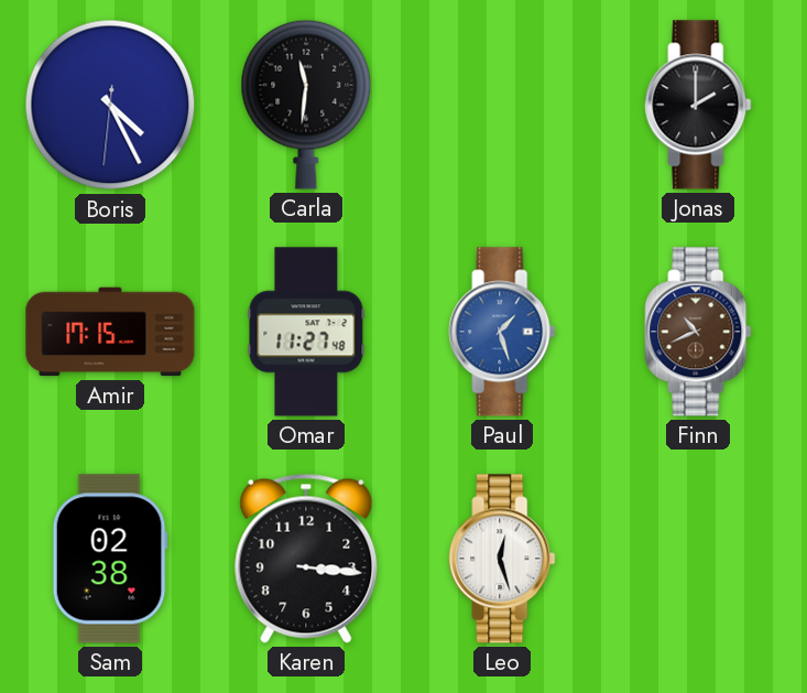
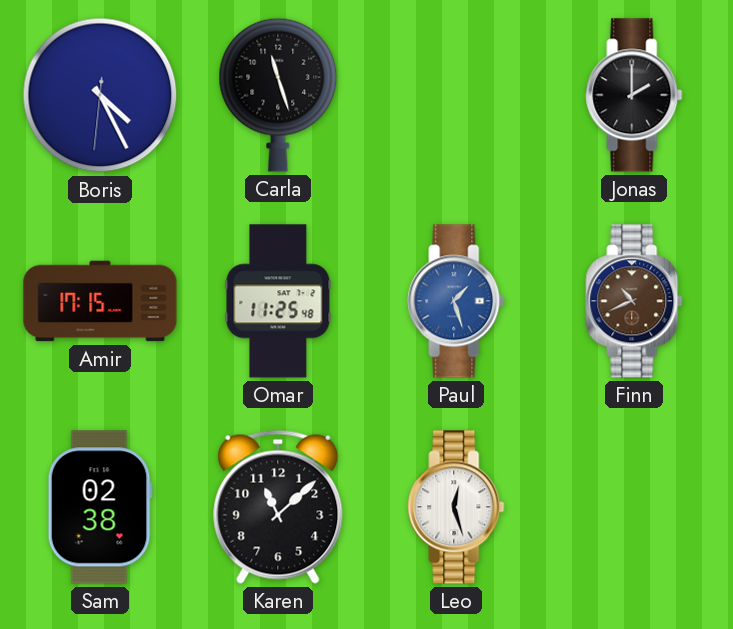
Carla: 11:31 -> 11:27
Omar: 11:27 -> 11:25
Karen: 3:16 -> 11:08
